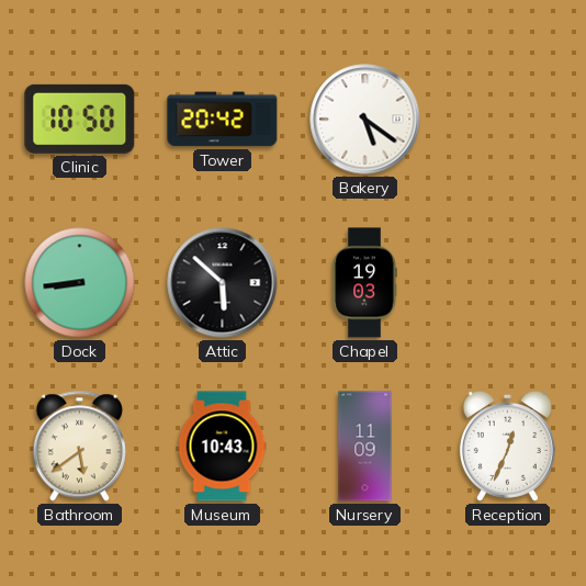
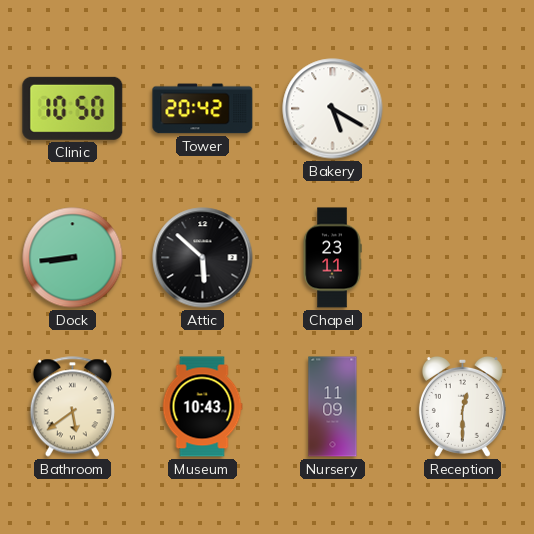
Bakery: 5:21 -> 5:20
Chapel: 19:03 -> 23:11
Reception: 12:34 -> 12:30
